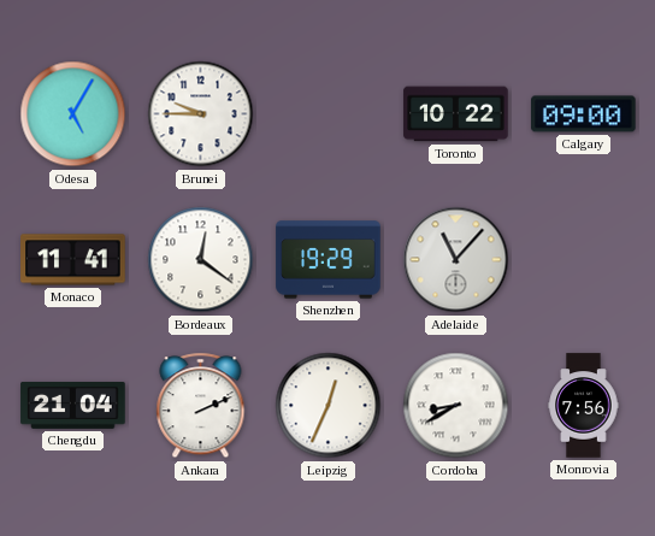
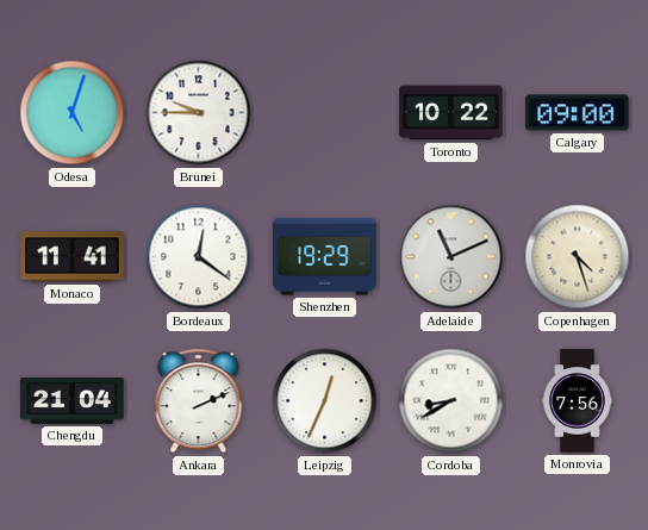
Odesa: 5:05 -> 5:03
Adelaide: 11:07 -> 11:11
Copenhagen: none -> 4:27
